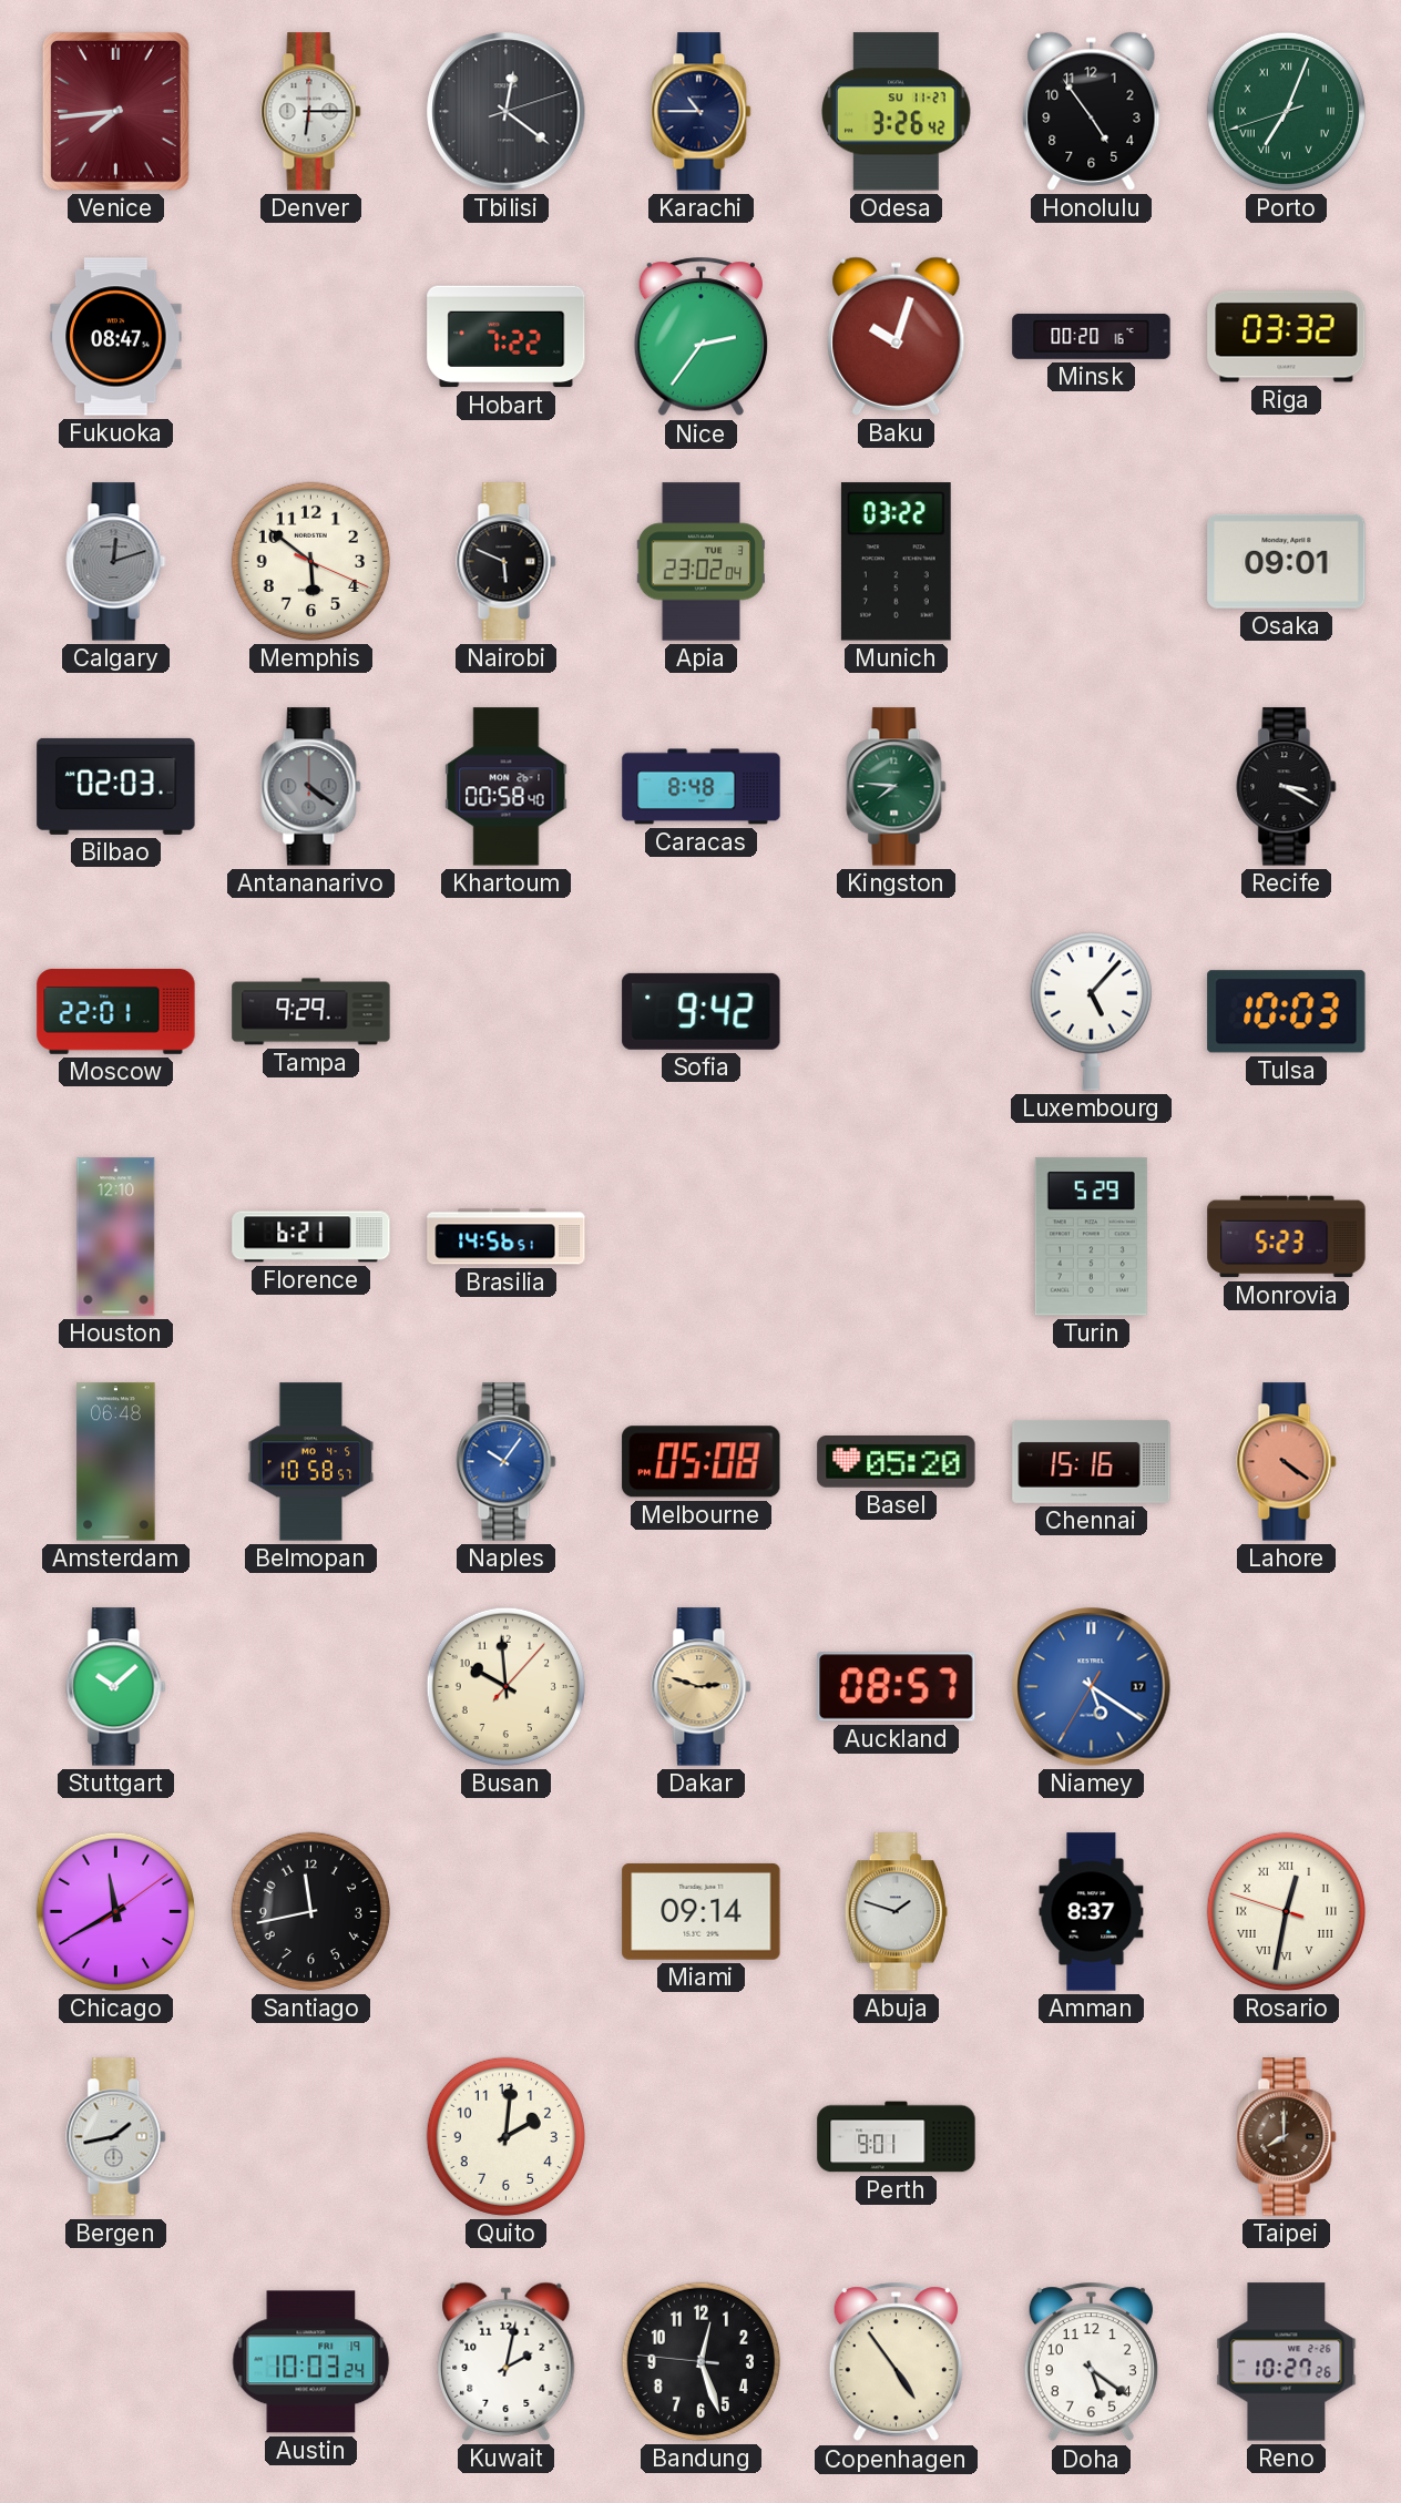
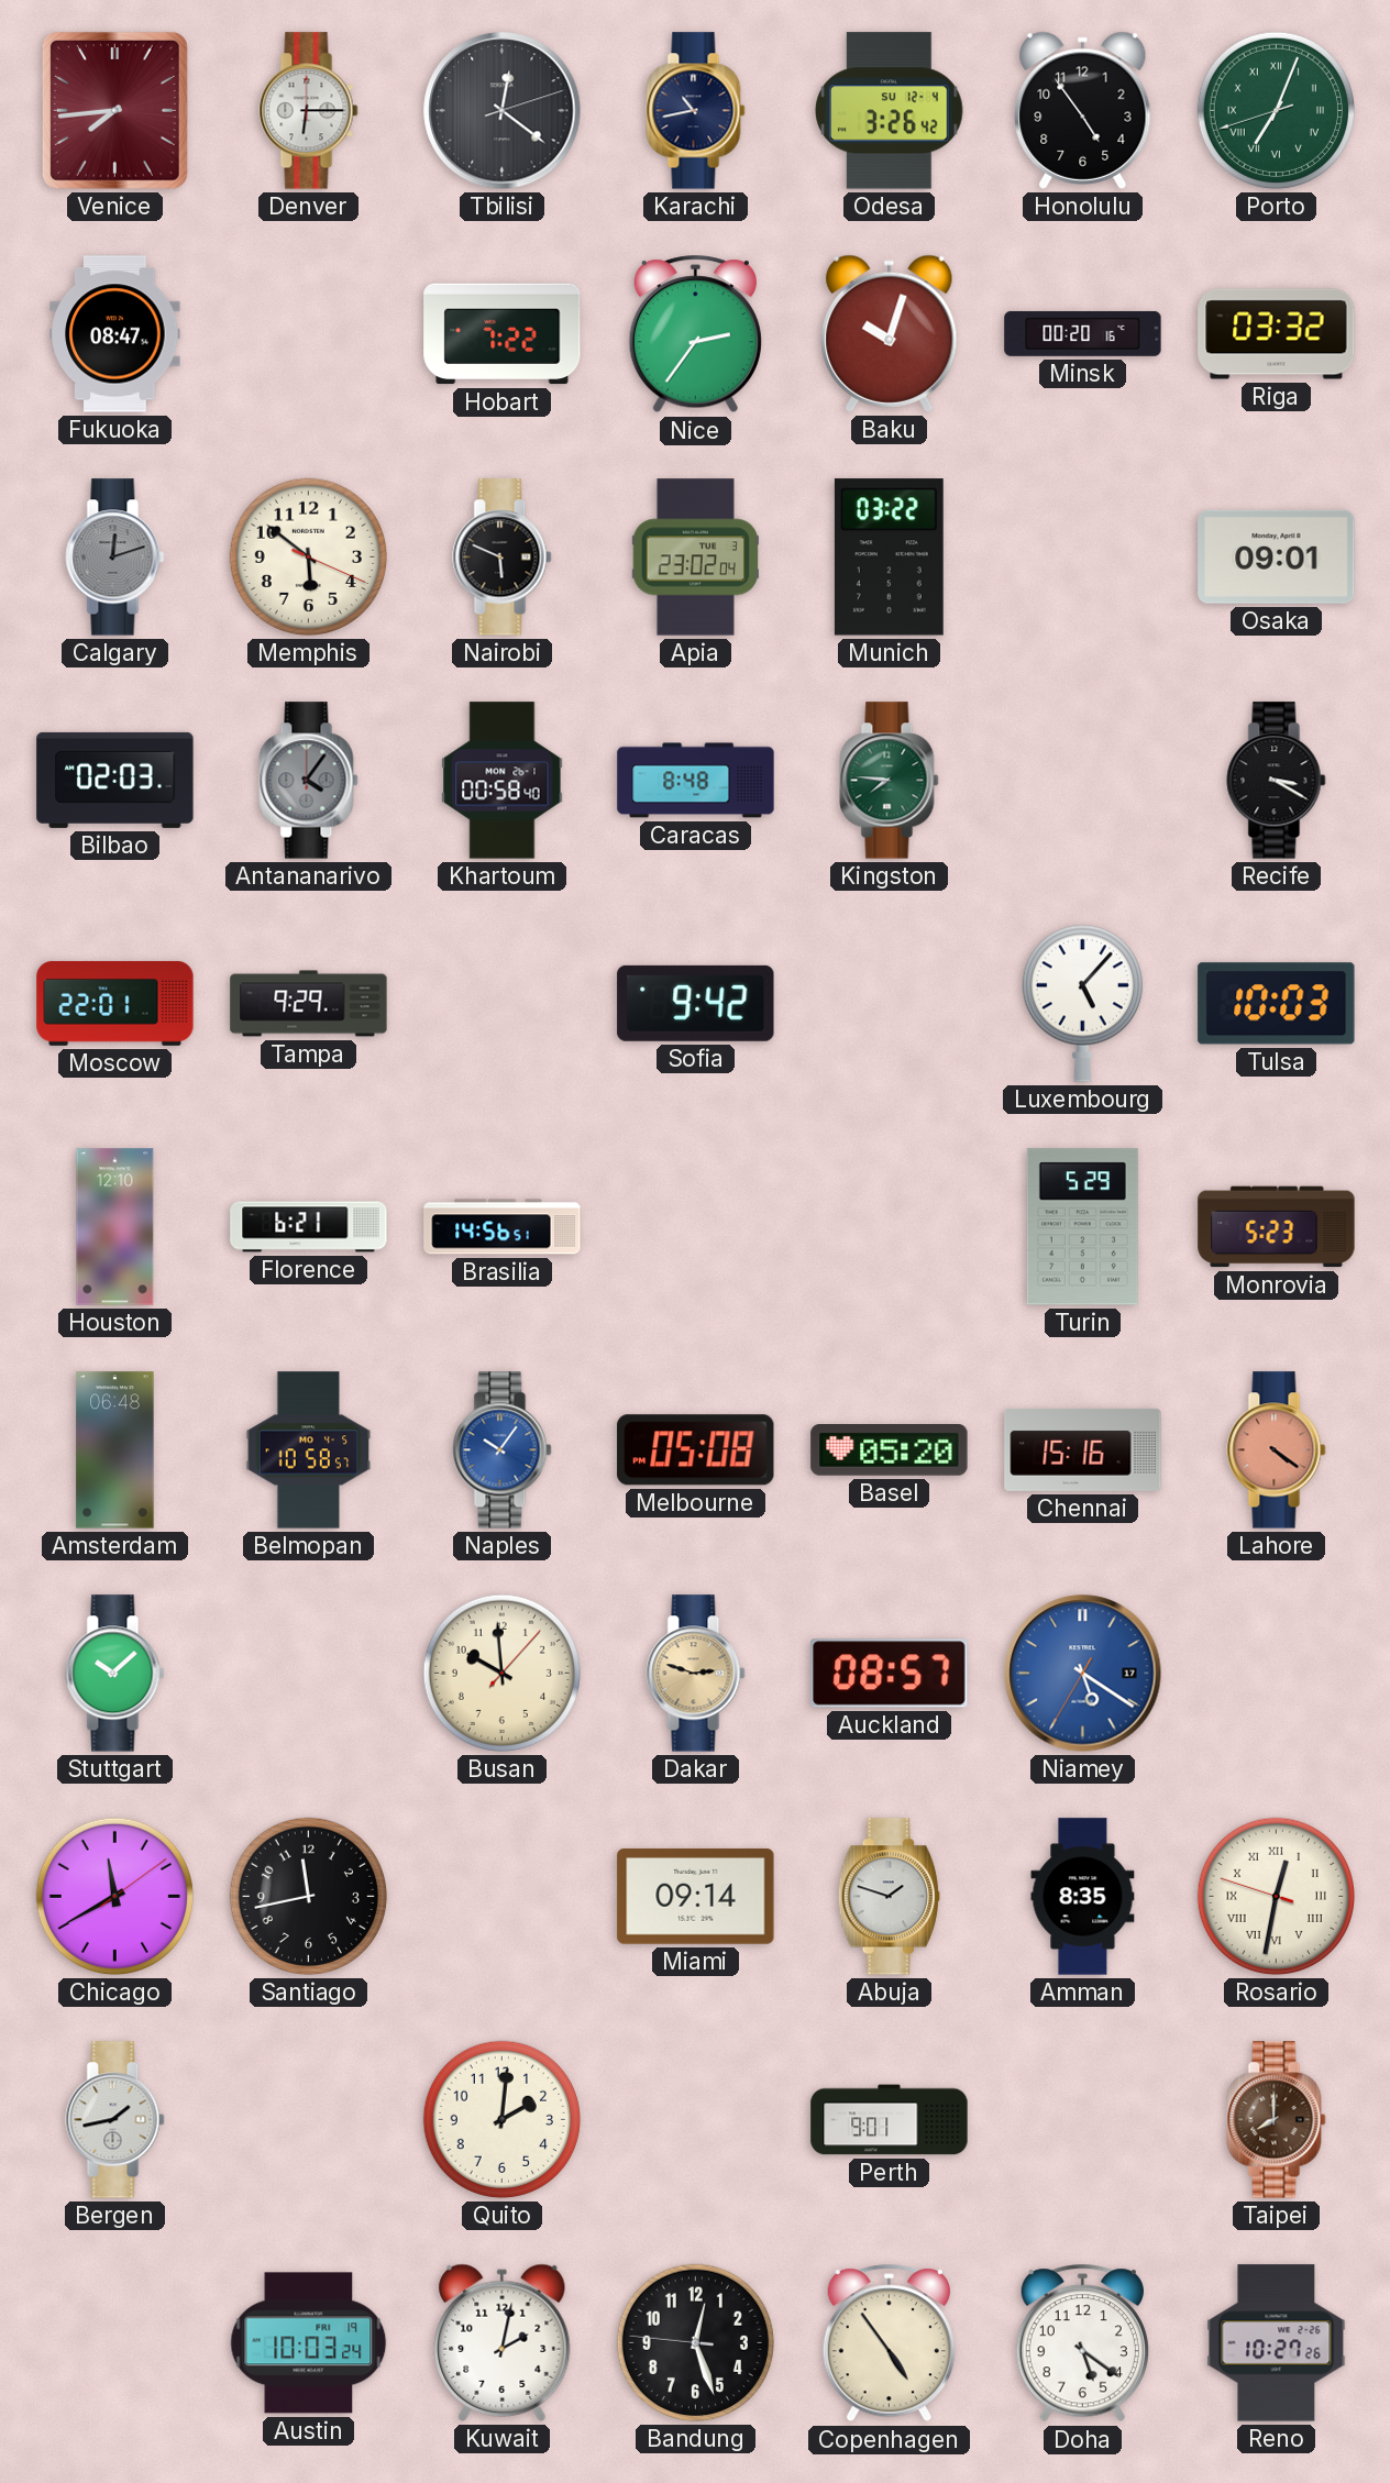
Karachi: 10:45 -> 10:43
Odesa date: SU 11-27 -> SU 12-4
Antananarivo: 4:21 -> 4:06
Amman: 8:37 -> 8:35
